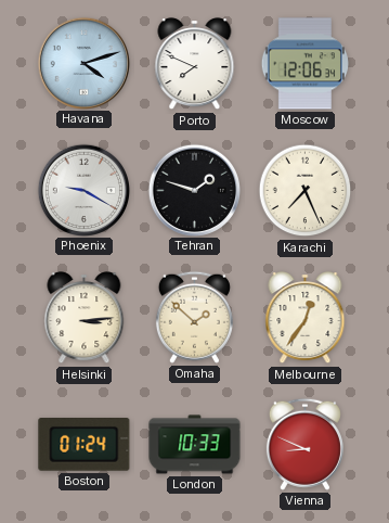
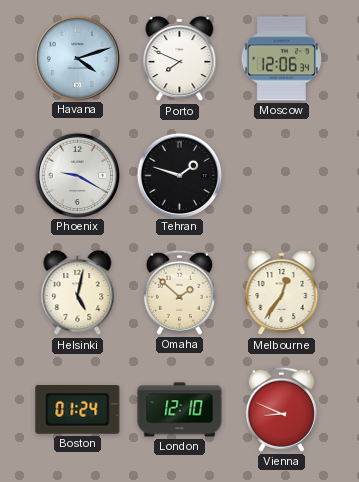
Karachi: 7:26 -> none
Helsinki: 3:14 -> 5:02
London: 10:33 -> 12:10
